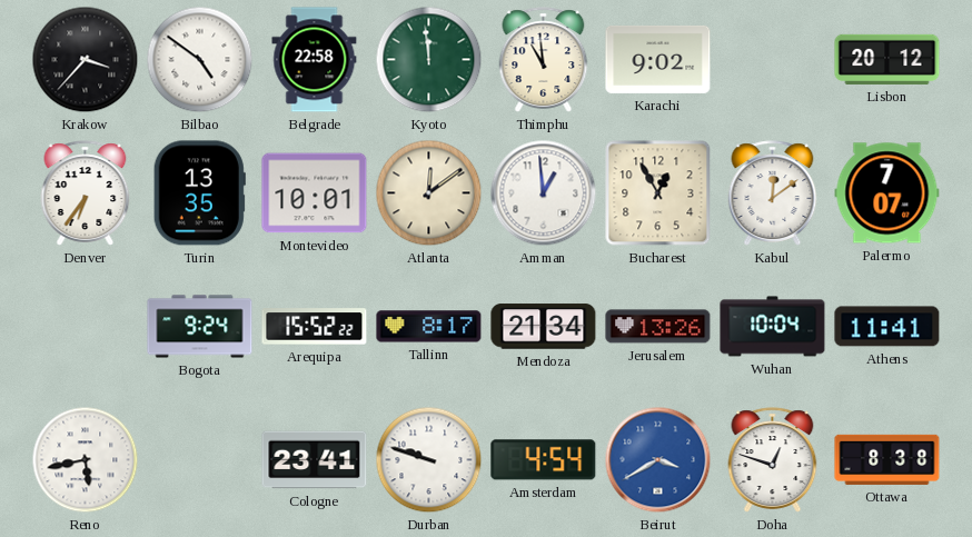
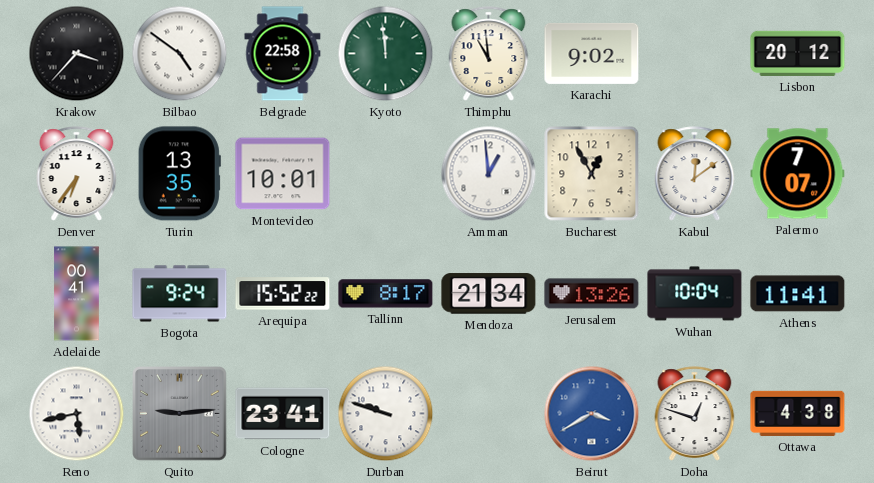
Atlanta: 12:09 -> none
Adelaide: none -> 00:41
Quito: none -> 9:14
Amsterdam: 4:54 -> none
Ottawa: 8:38 -> 4:38
